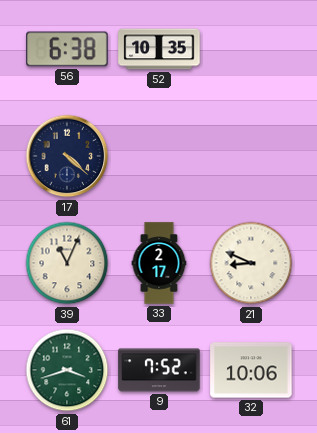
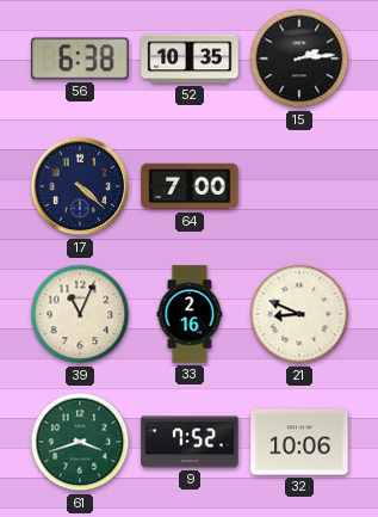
15: none -> 2:14
64: none -> 7:00
33: 2:17 -> 2:16
